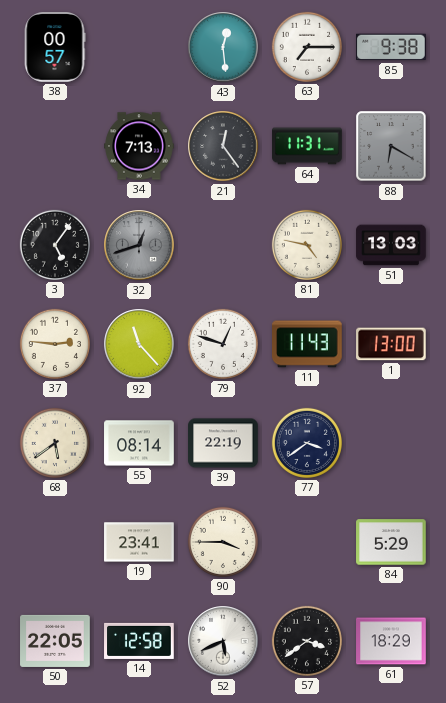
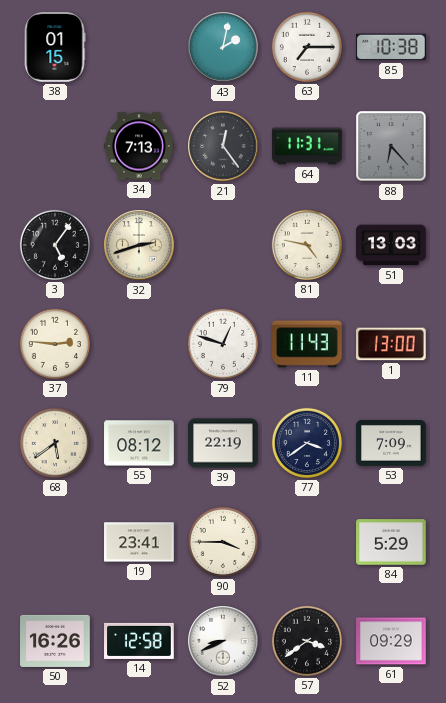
38: 00:57 -> 01:15
43: 12:29 -> 2:02
85: 9:38 -> 10:38
88: 6:20 -> 6:23
32: 12:42 -> 2:42
32 dial: grey -> cream
92: 11:23 -> none
55: 08:14 -> 08:12
53: none -> 7:09
50: 22:05 -> 16:26
52: 5:41 -> 8:41
61: 18:29 -> 09:29
